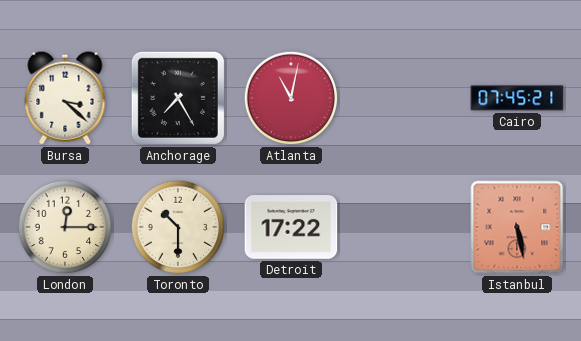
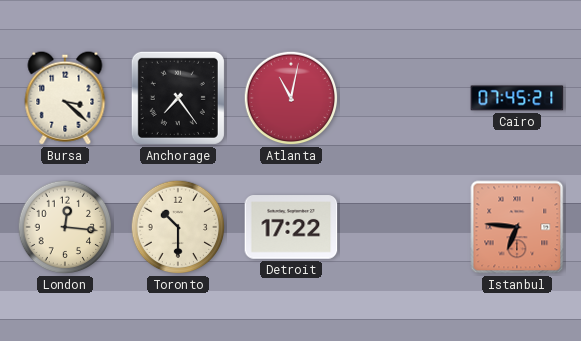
Anchorage: 7:25 -> 7:24
London: 12:15 -> 12:16
Istanbul: 5:28 -> 6:46
